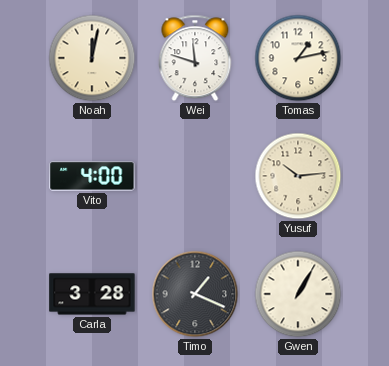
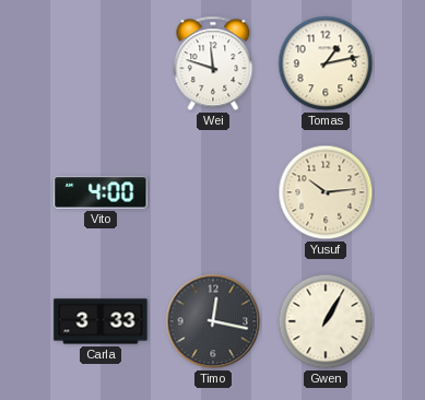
Noah: 12:02 -> none
Carla: 3:28 -> 3:33
Timo: 1:19 -> 12:17
